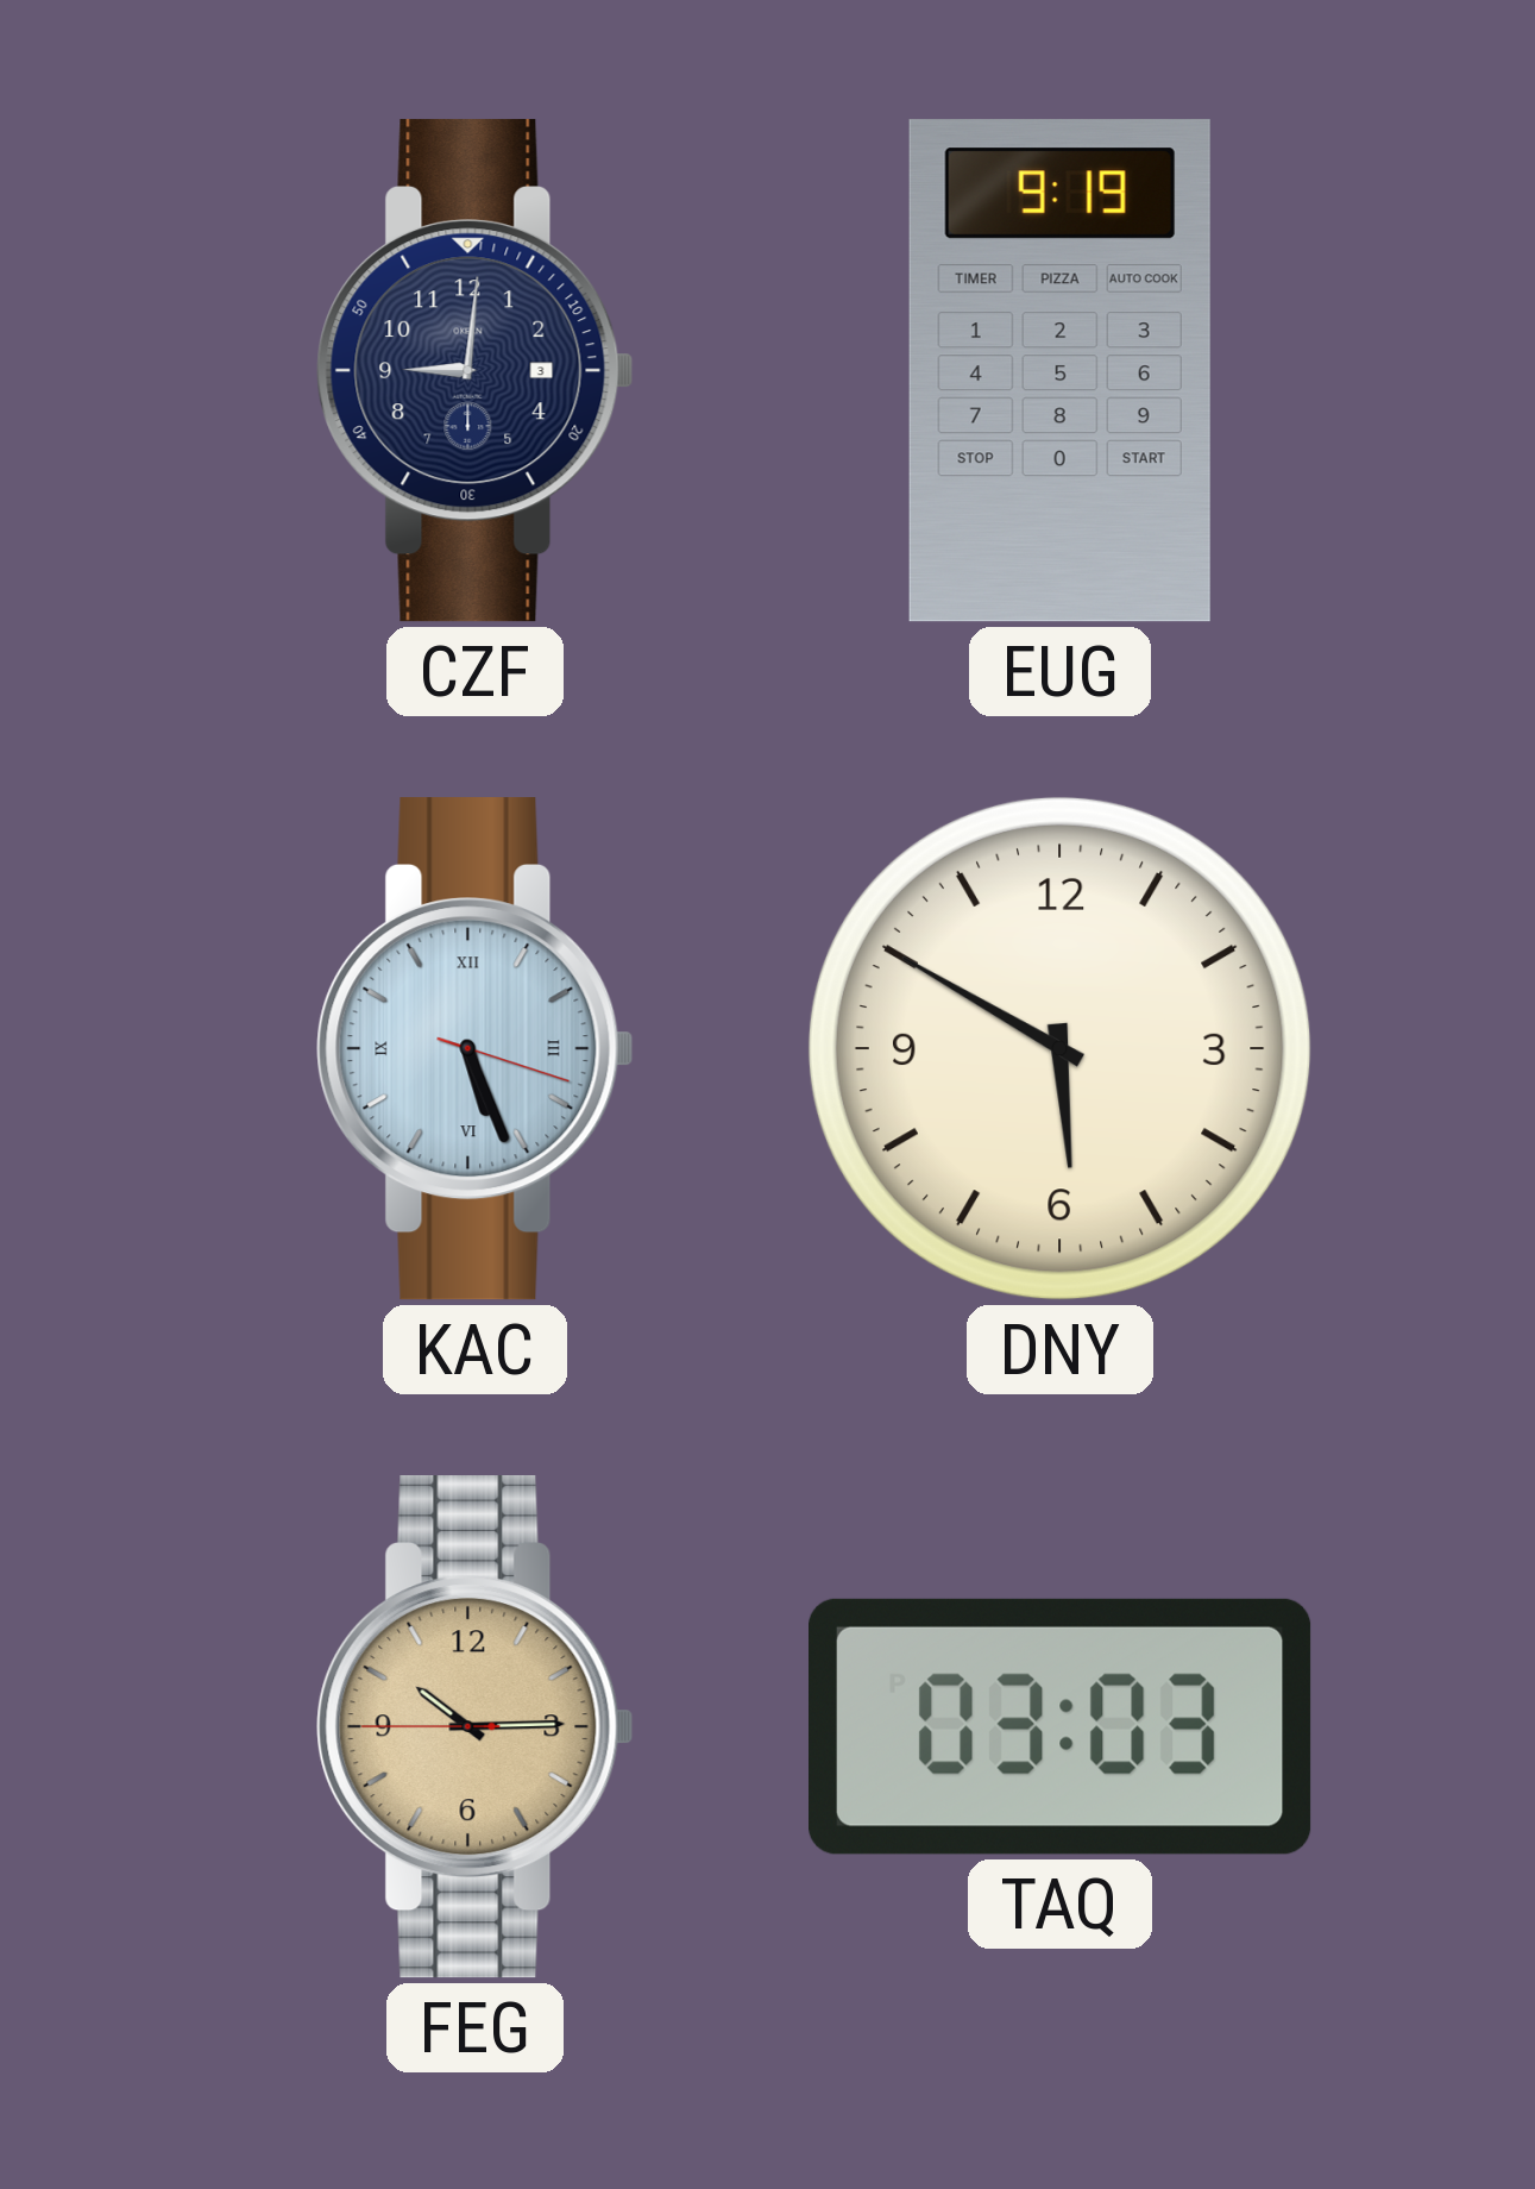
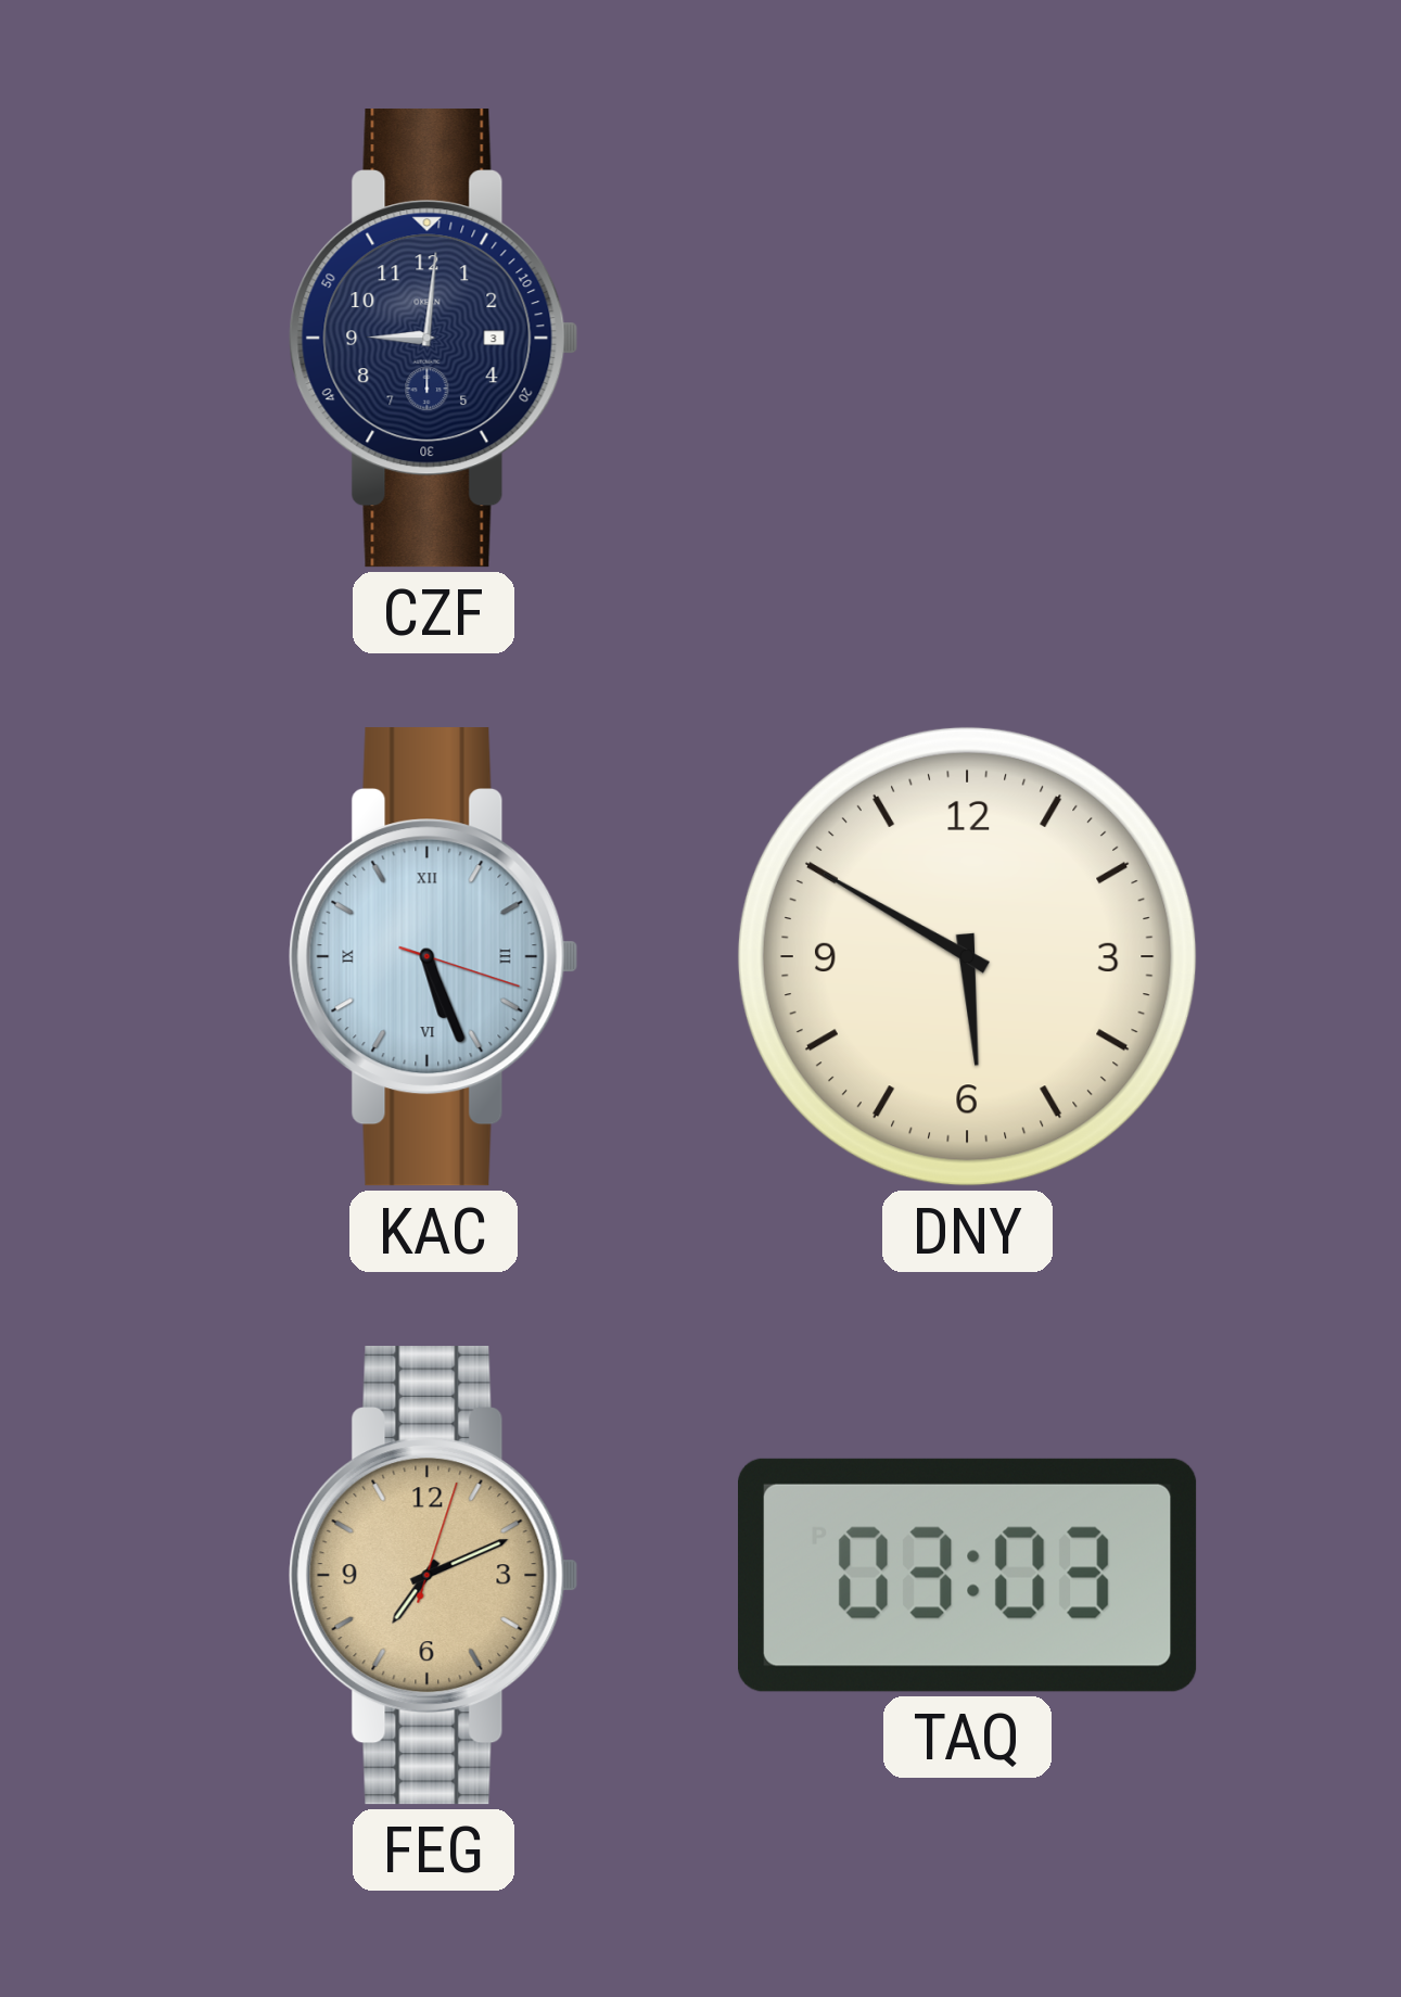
EUG: 9:19 -> none
FEG: 10:14 -> 7:11
